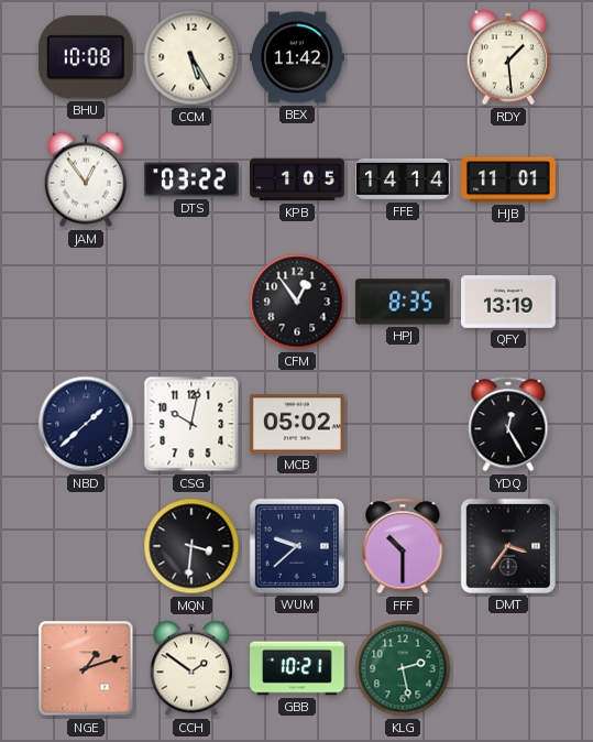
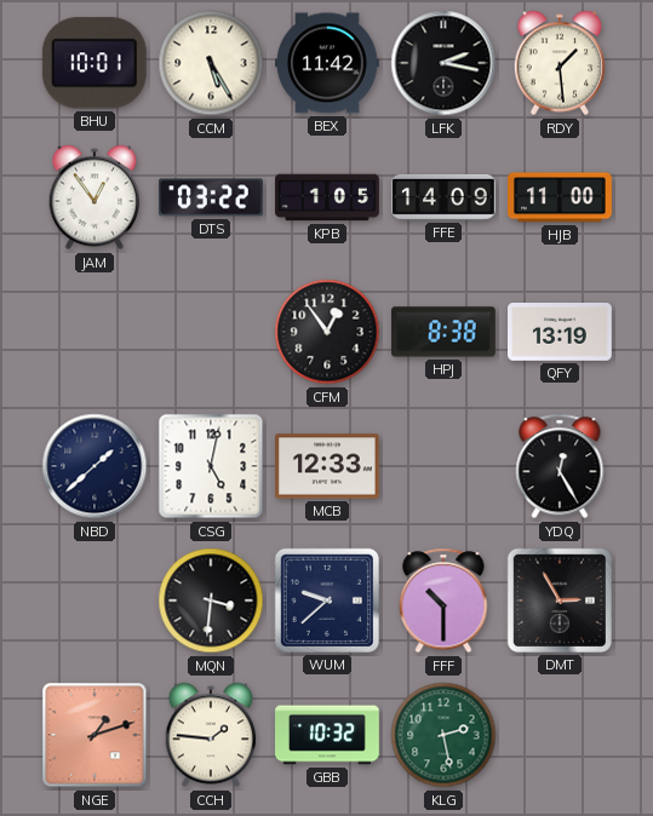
BHU: 10:08 -> 10:01
LFK: none -> 2:17
FFE: 14:14 -> 14:09
HJB: 11:01 -> 11:00
HPJ: 8:35 -> 8:38
CSG: 10:02 -> 5:02
MCB: 05:02 -> 12:33
DMT: 3:36 -> 2:55
CCH: 1:51 -> 1:46
GBB: 10:21 -> 10:32
